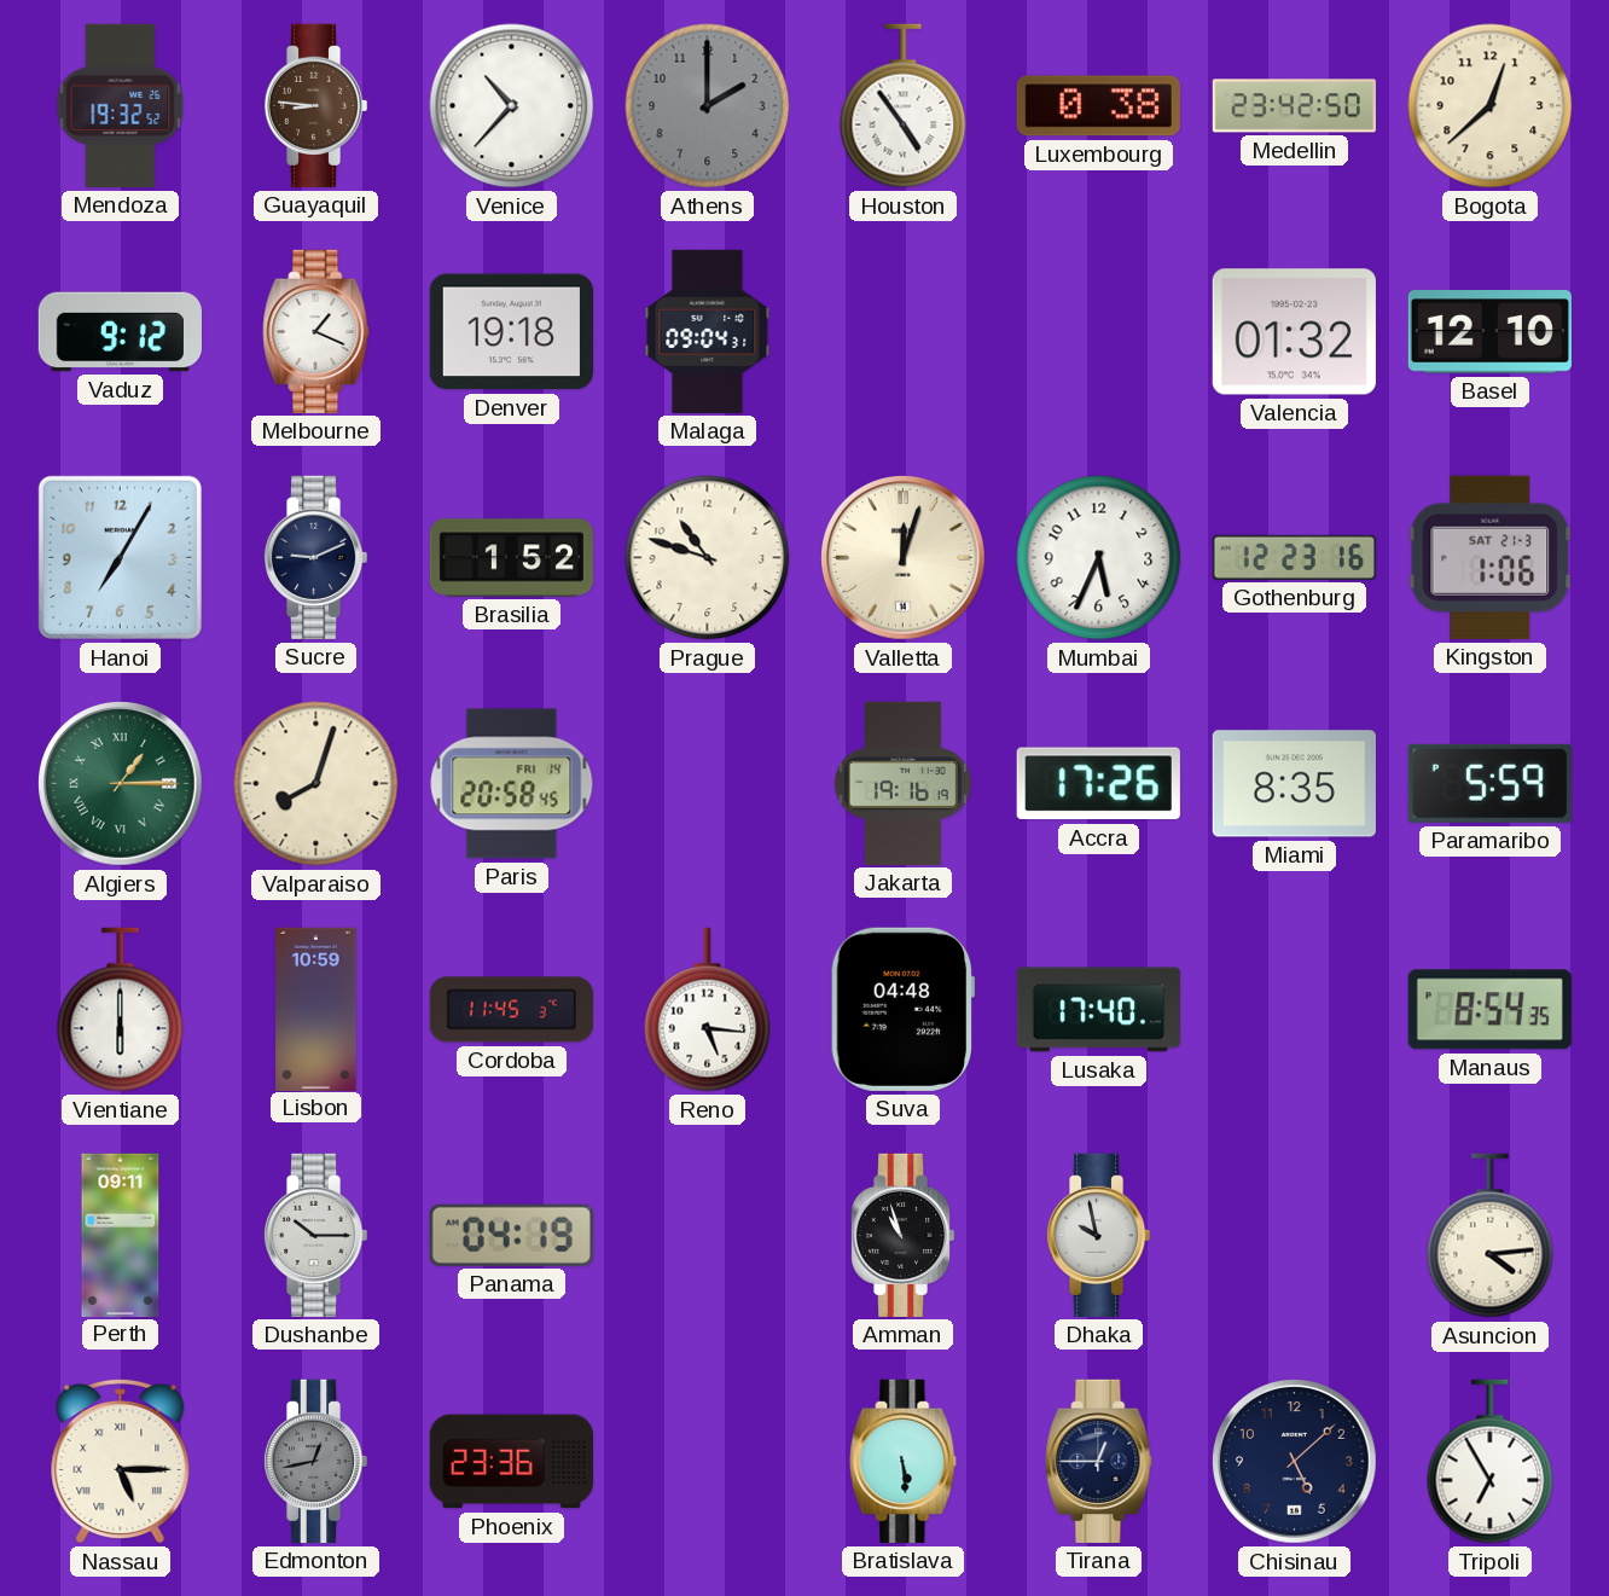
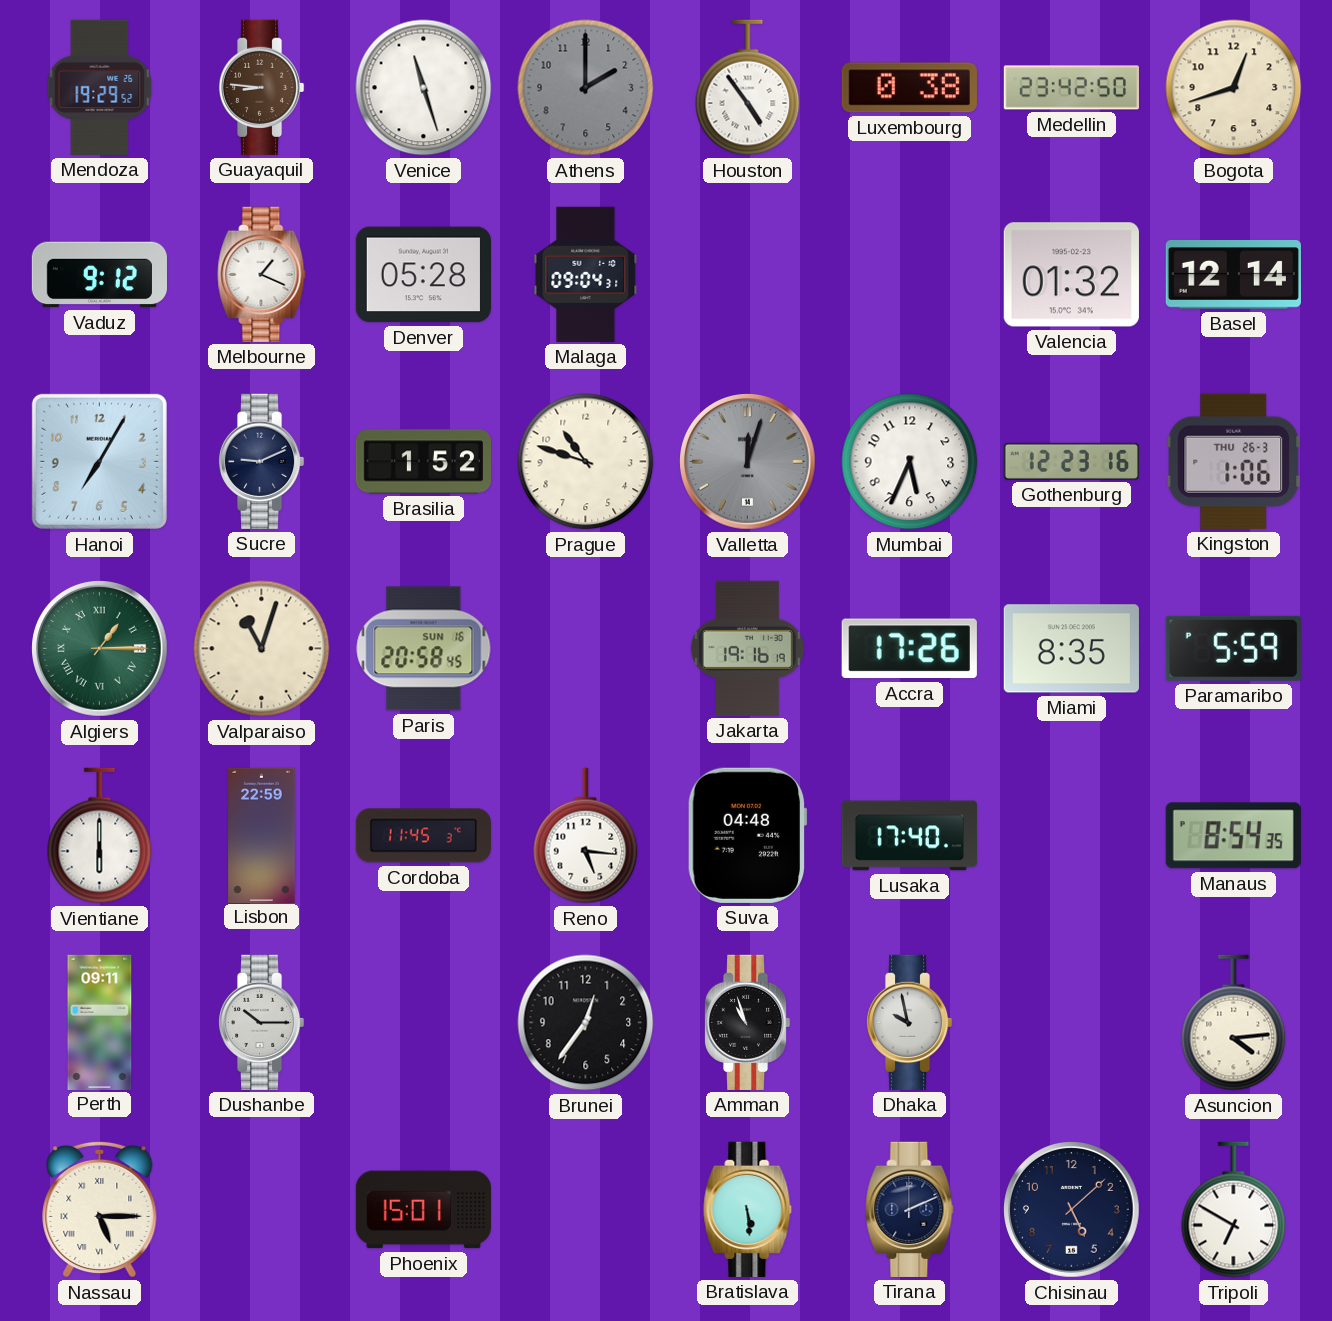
Mendoza: 19:32 -> 19:29
Venice: 10:37 -> 11:27
Bogota: 12:38 -> 12:42
Denver: 19:18 -> 05:28
Basel: 12:10 -> 12:14
Valletta dial: cream -> grey
Kingston date: SAT 21-3 -> THU 26-3
Valparaiso: 8:03 -> 11:03
Paris date: FRI 14 -> SUN 16
Lisbon: 10:59 -> 22:59
Panama: 04:19 -> none
Brunei: none -> 12:36
Edmonton: 12:43 -> none
Phoenix: 23:36 -> 15:01
Tirana: 12:45 -> 2:11
Tripoli: 6:55 -> 6:50
